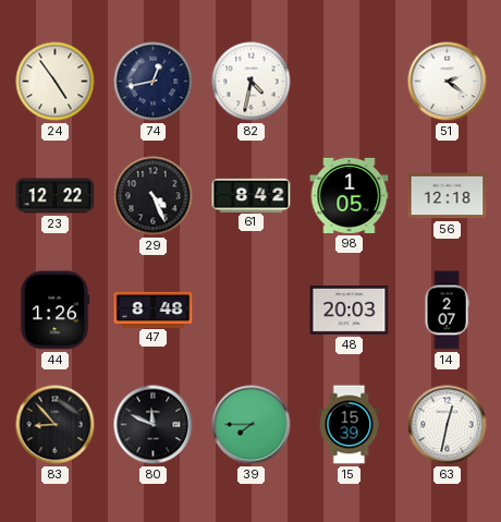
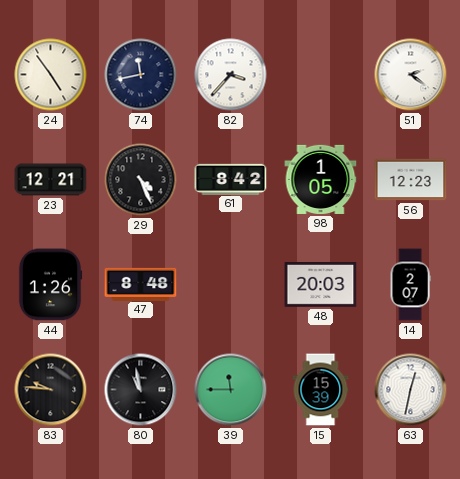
74: 12:43 -> 11:43
82: 4:32 -> 3:37
23: 12:22 -> 12:21
56: 12:18 -> 12:23
83: 8:53 -> 9:46
80: 11:49 -> 10:58
39: 7:45 -> 11:45
